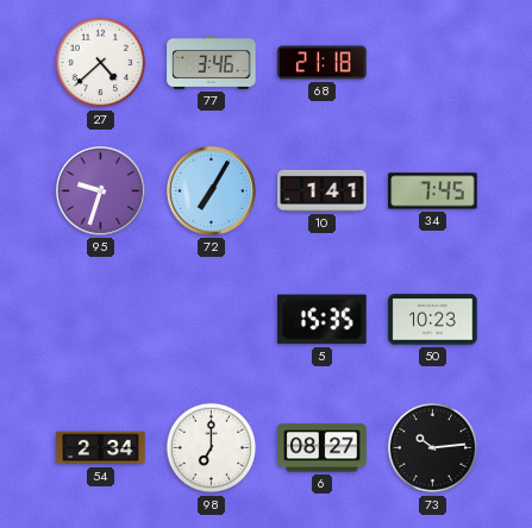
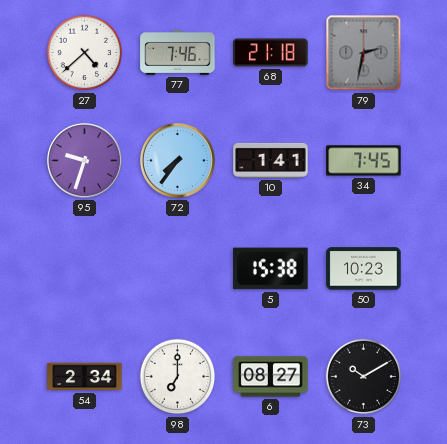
77: 3:46 -> 7:46
79: none -> 2:32
72: 7:05 -> 7:36
5: 15:35 -> 15:38
73: 10:14 -> 10:10
